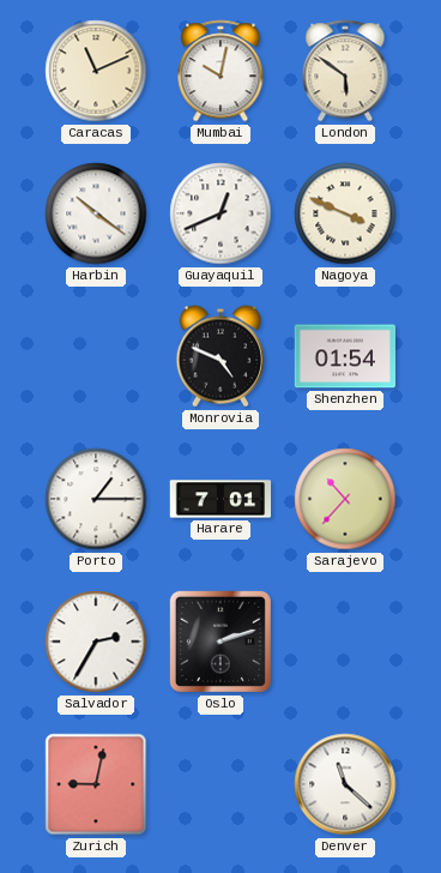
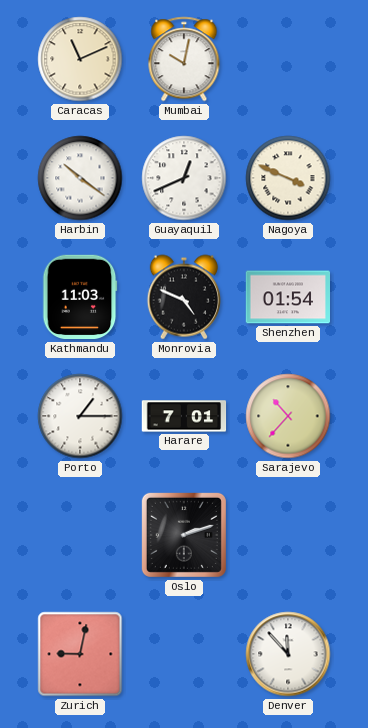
London: 5:51 -> none
Kathmandu: none -> 11:03
Salvador: 2:35 -> none
Denver: 11:22 -> 11:53
